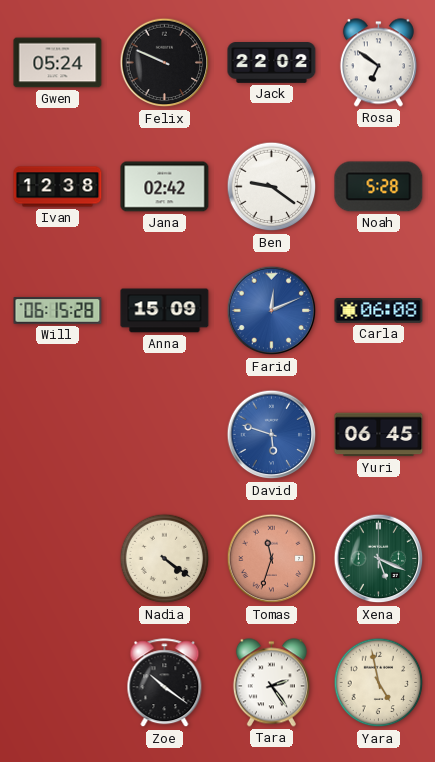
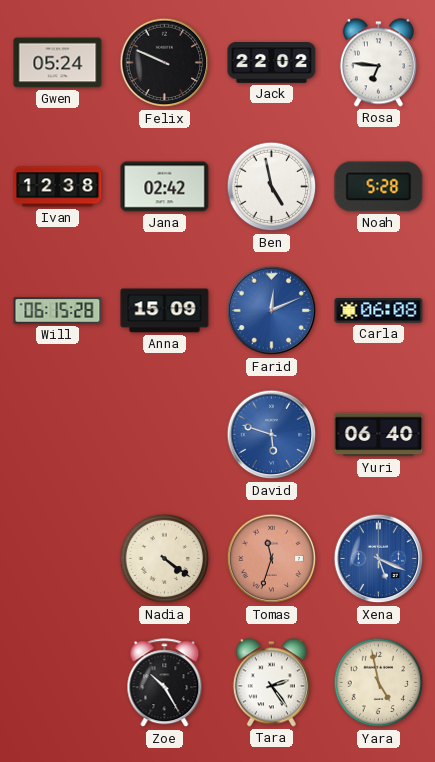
Rosa: 6:51 -> 6:46
Ben: 9:21 -> 4:58
Yuri: 06:45 -> 06:40
Xena dial: green -> blue
Zoe: 10:21 -> 10:25
